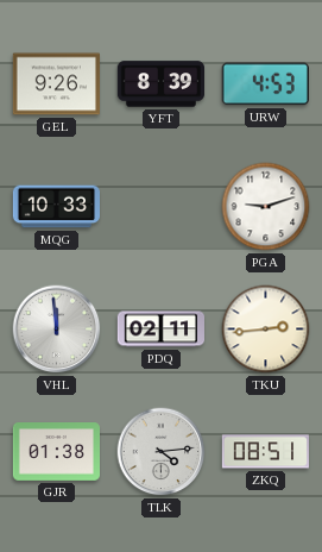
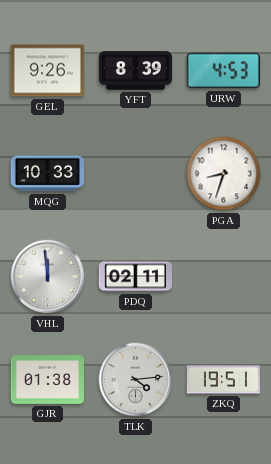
PGA: 9:12 -> 8:33
TKU: 2:44 -> none
ZKQ: 08:51 -> 19:51
